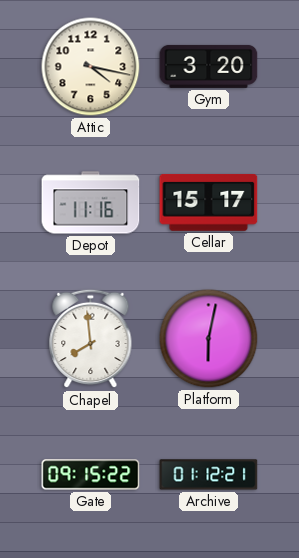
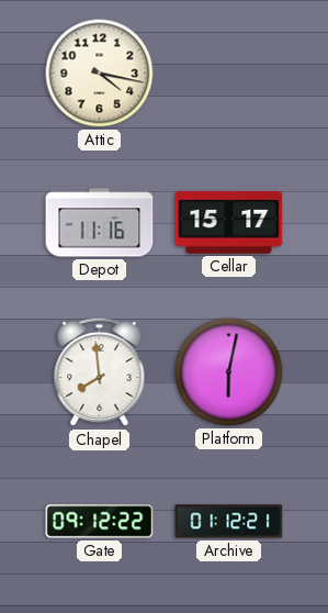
Gym: 3:20 -> none
Gate: 09:15 -> 09:12
